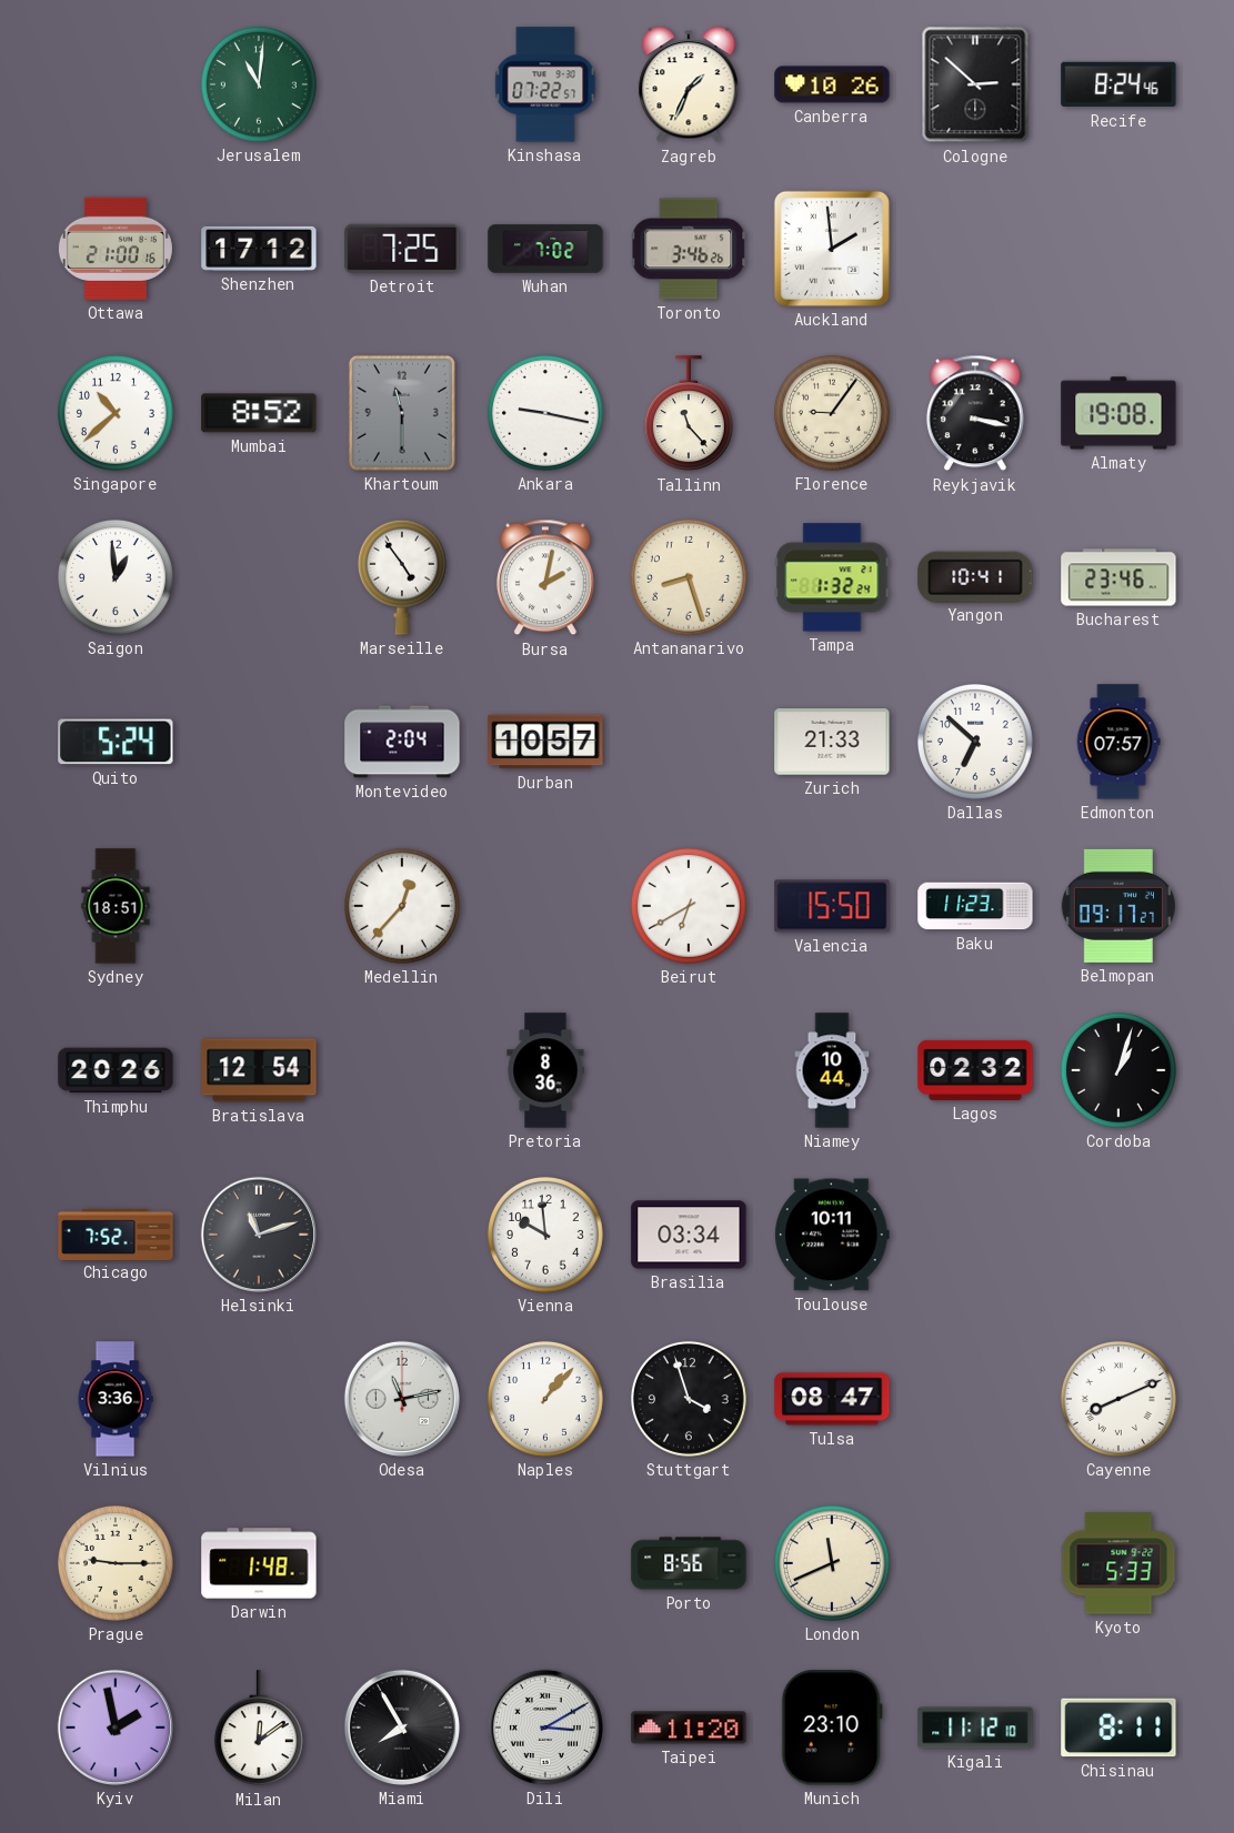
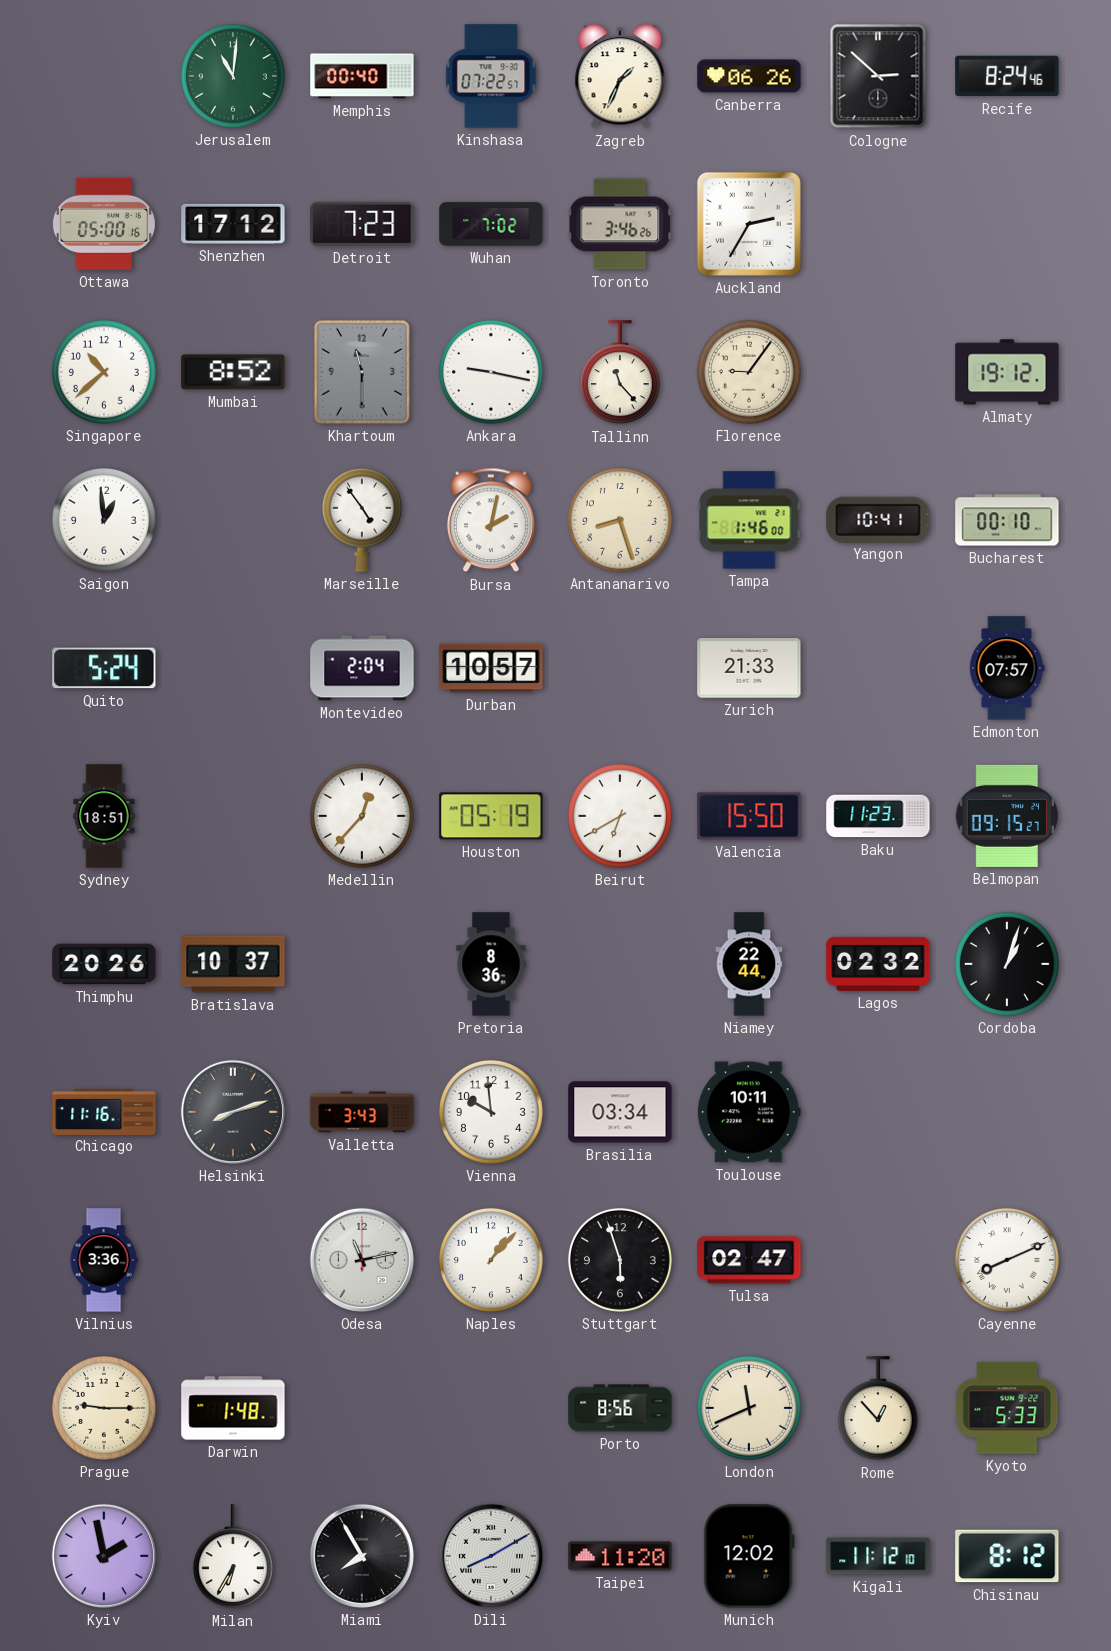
Memphis: none -> 00:40
Canberra: 10:26 -> 06:26
Ottawa: 21:00 -> 05:00
Detroit: 7:25 -> 7:23
Auckland: 1:59 -> 2:35
Reykjavik: 3:17 -> none
Almaty: 19:08 -> 19:12
Tampa: 1:32 -> 1:46
Bucharest: 23:46 -> 00:10
Dallas: 6:52 -> none
Houston: none -> 05:19
Belmopan: 09:17 -> 09:15
Bratislava: 12:54 -> 10:37
Niamey: 10:44 -> 22:44
Chicago: 7:52 -> 11:16
Helsinki: 11:12 -> 8:12
Valletta: none -> 3:43
Stuttgart: 3:57 -> 5:57
Tulsa: 08:47 -> 02:47
Rome: none -> 12:53
Milan: 12:09 -> 6:35
Dili: 3:10 -> 8:10
Munich: 23:10 -> 12:02
Chisinau: 8:11 -> 8:12
